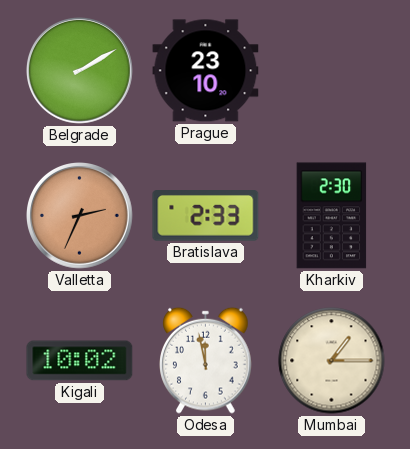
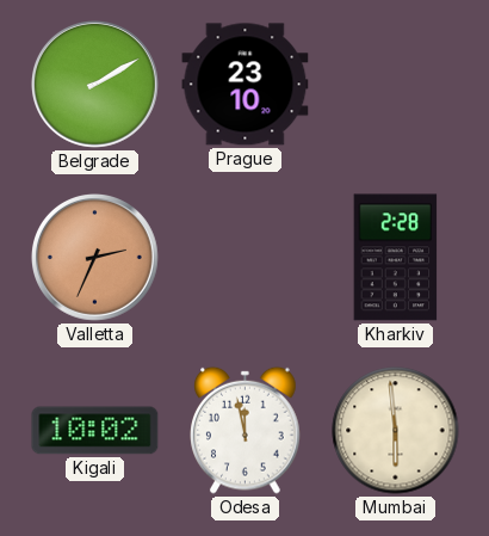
Bratislava: 2:33 -> none
Kharkiv: 2:30 -> 2:28
Mumbai: 1:15 -> 5:59
